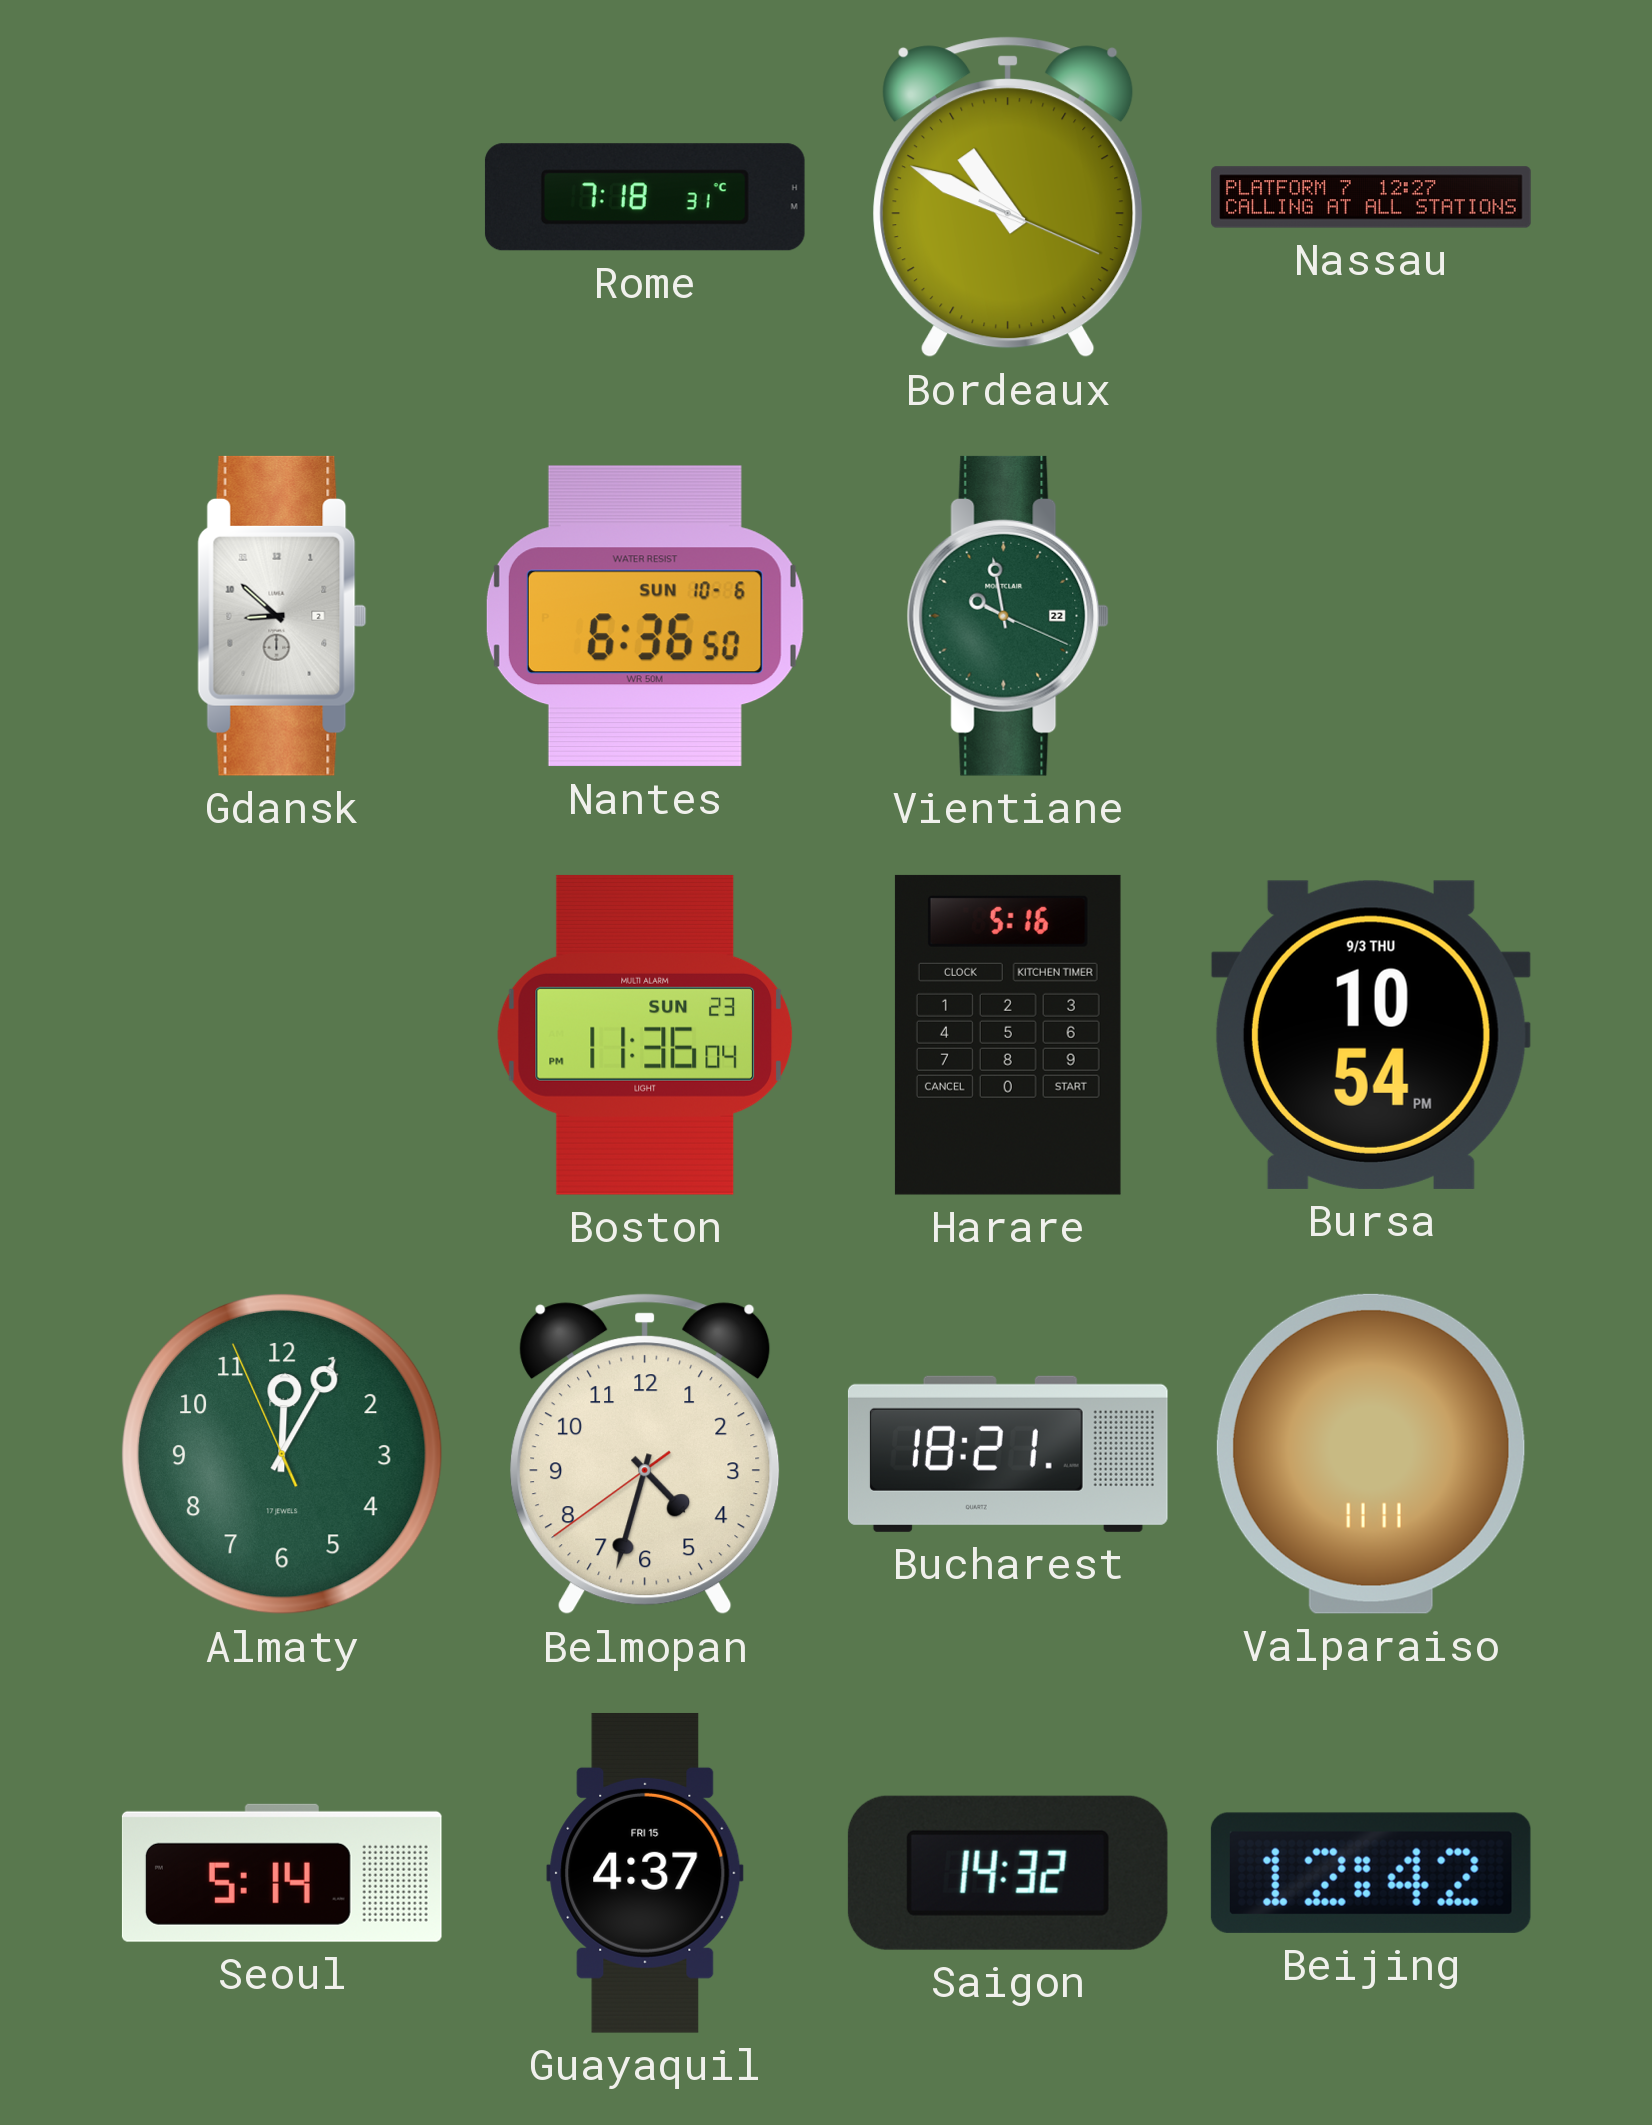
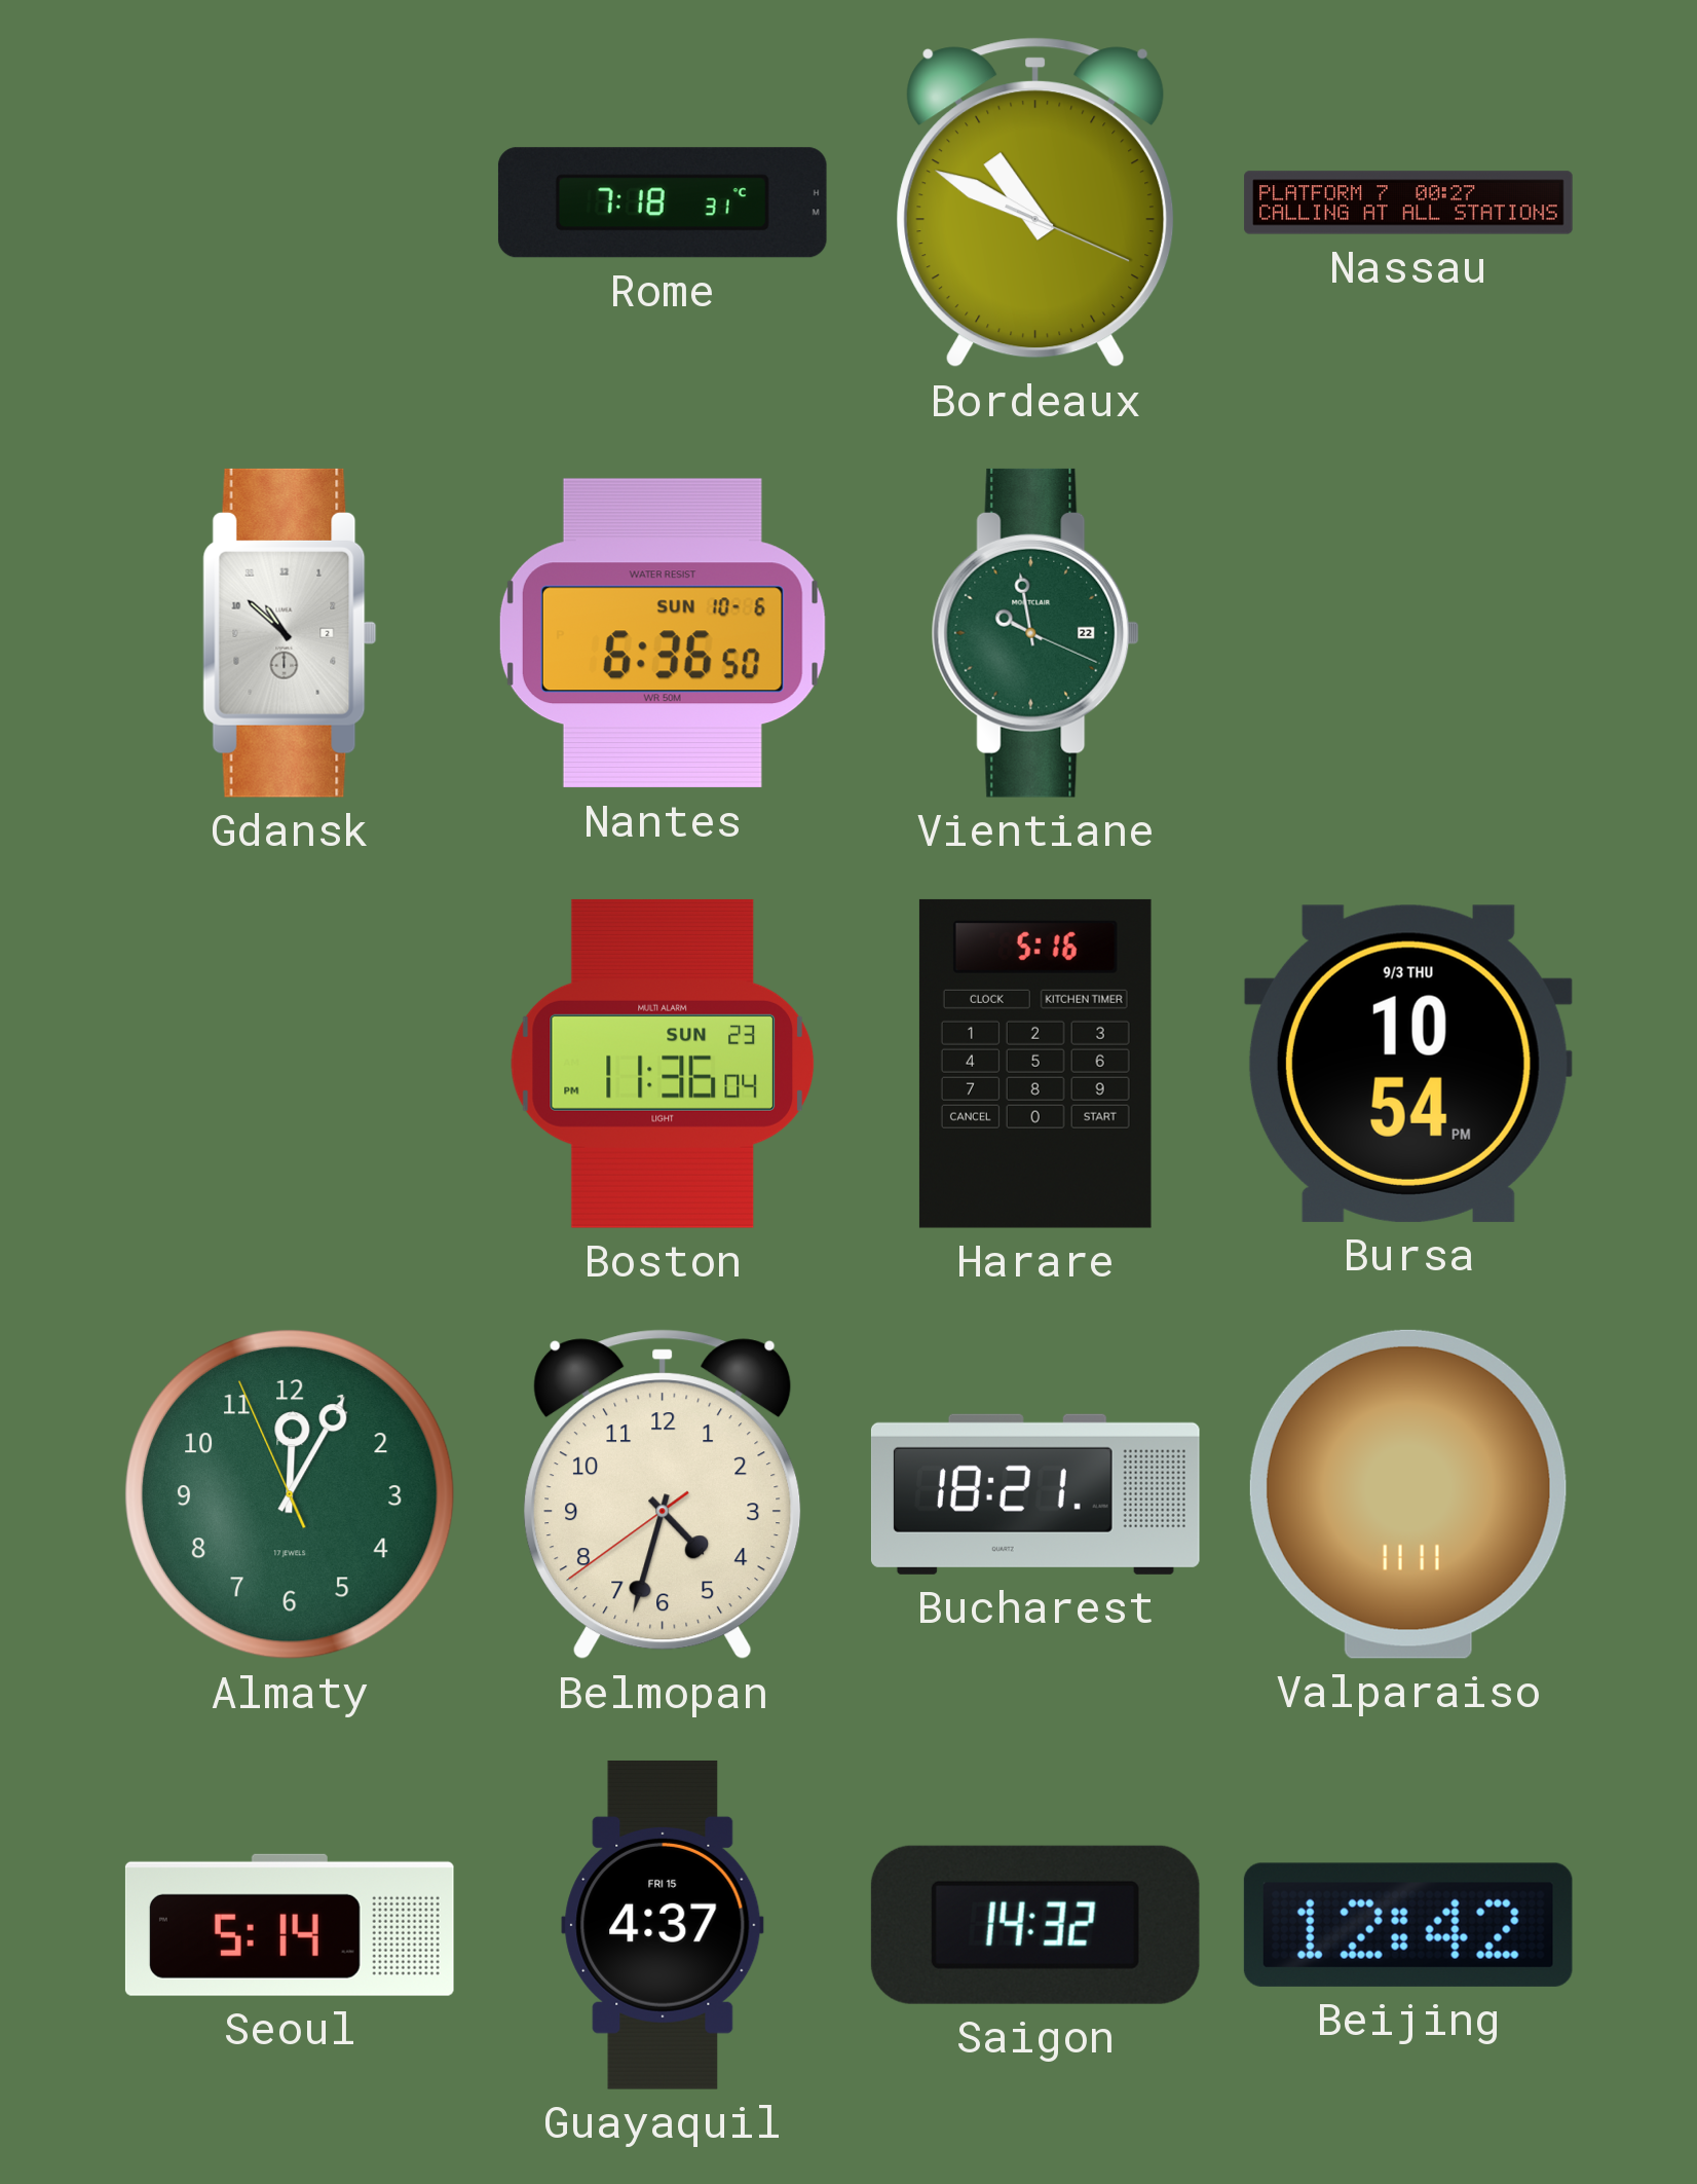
Nassau: 12:27 -> 00:27
Gdansk: 8:52 -> 10:52
